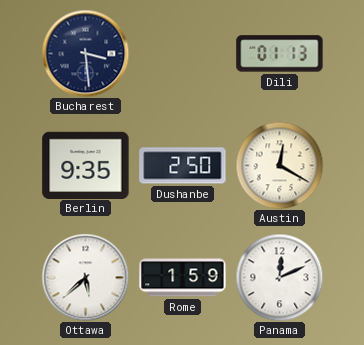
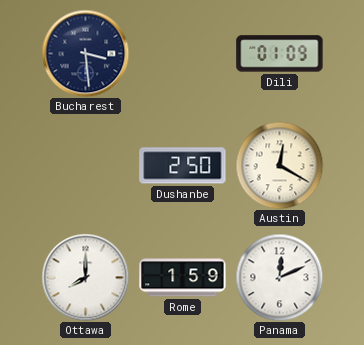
Dili: 01:13 -> 01:09
Berlin: 9:35 -> none
Ottawa: 5:38 -> 8:00
